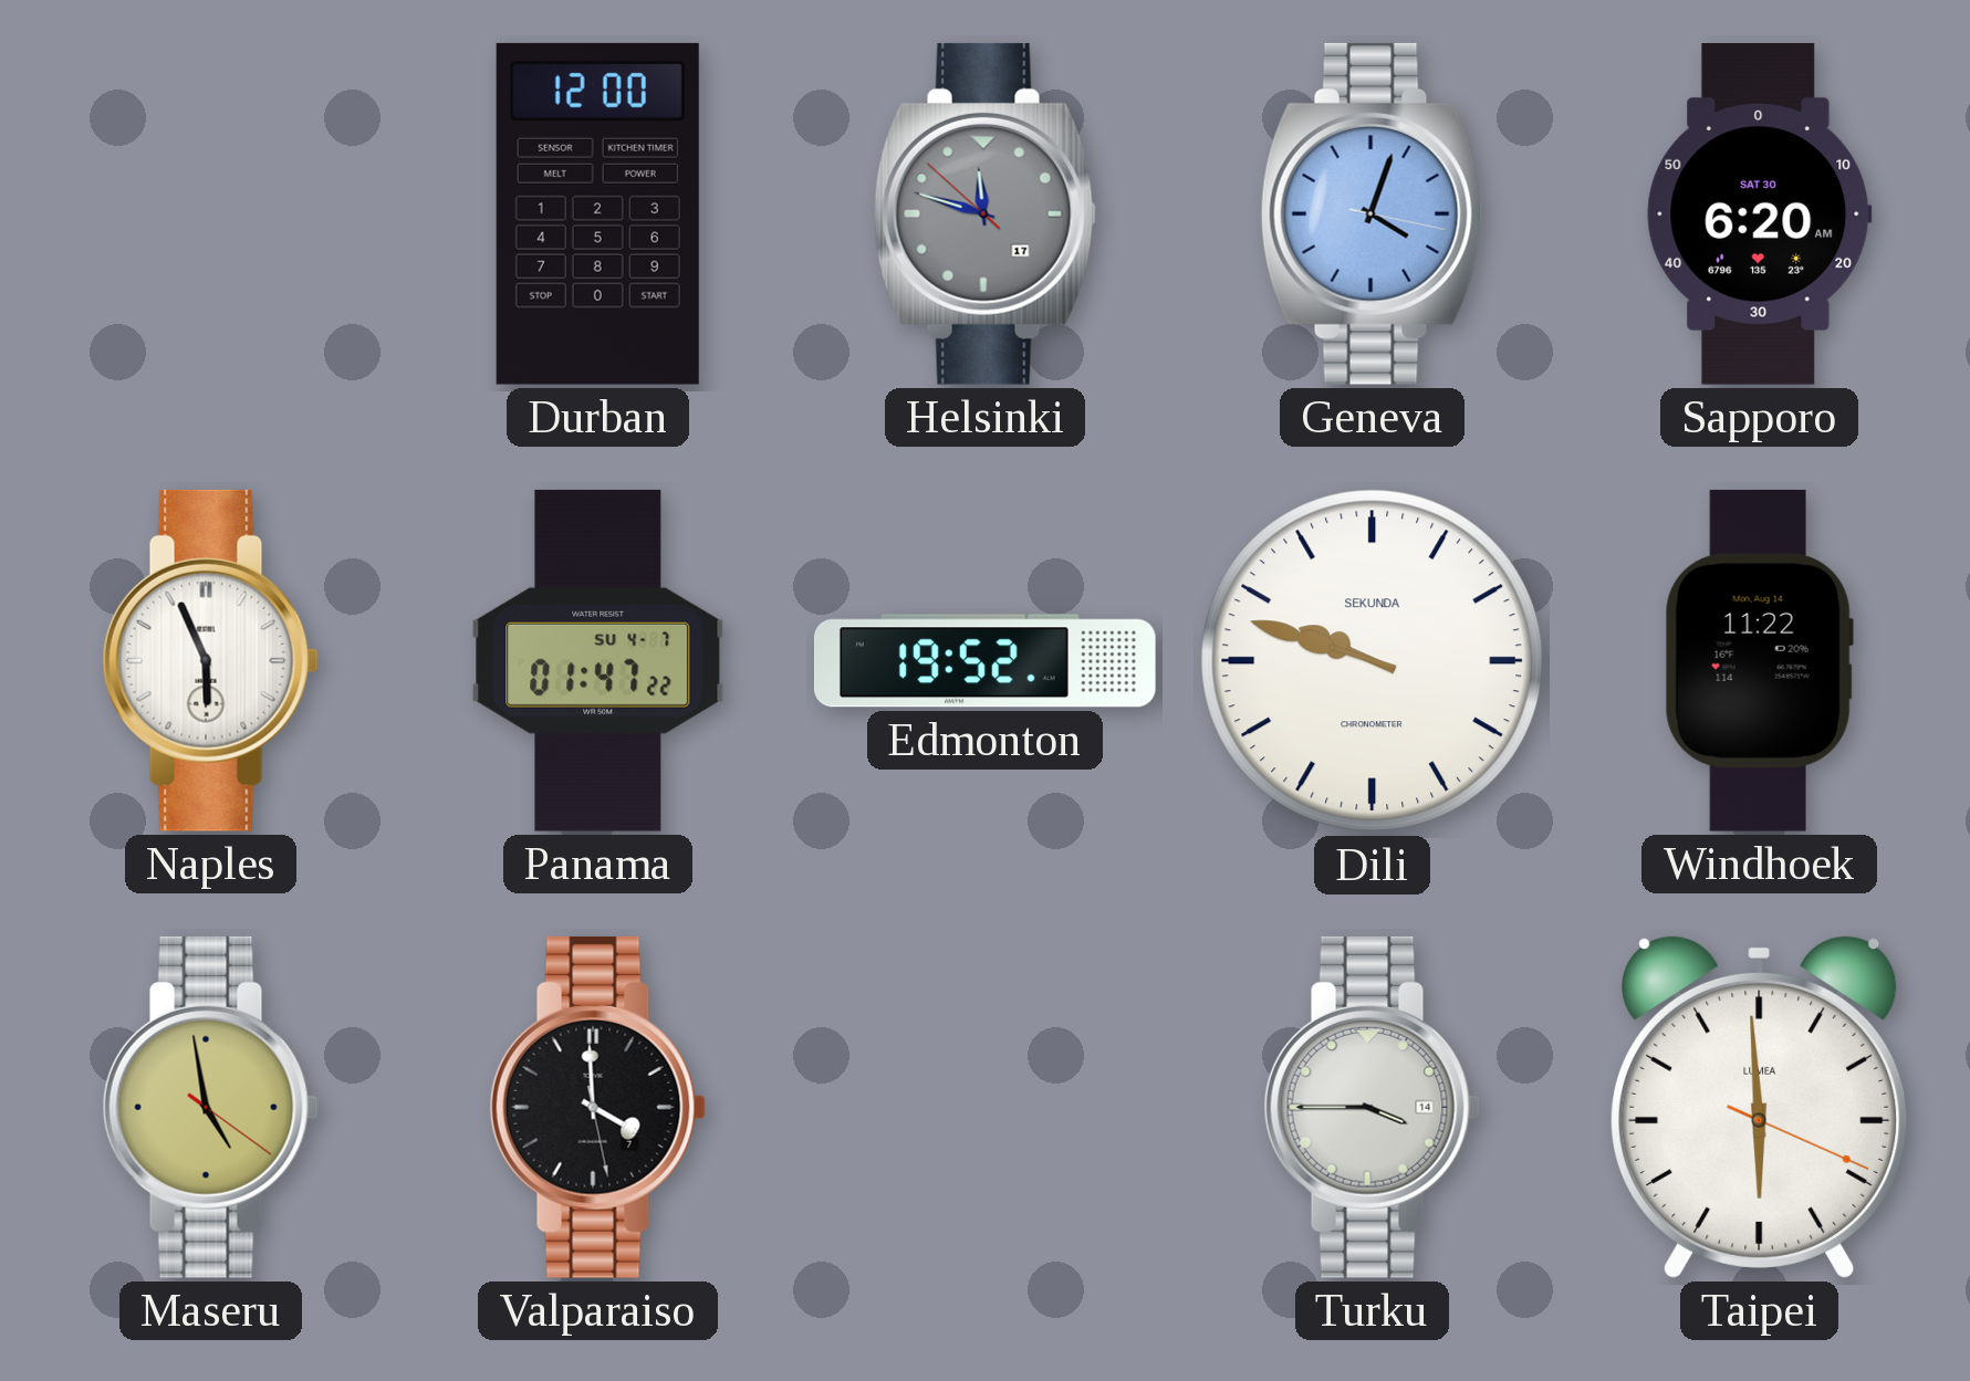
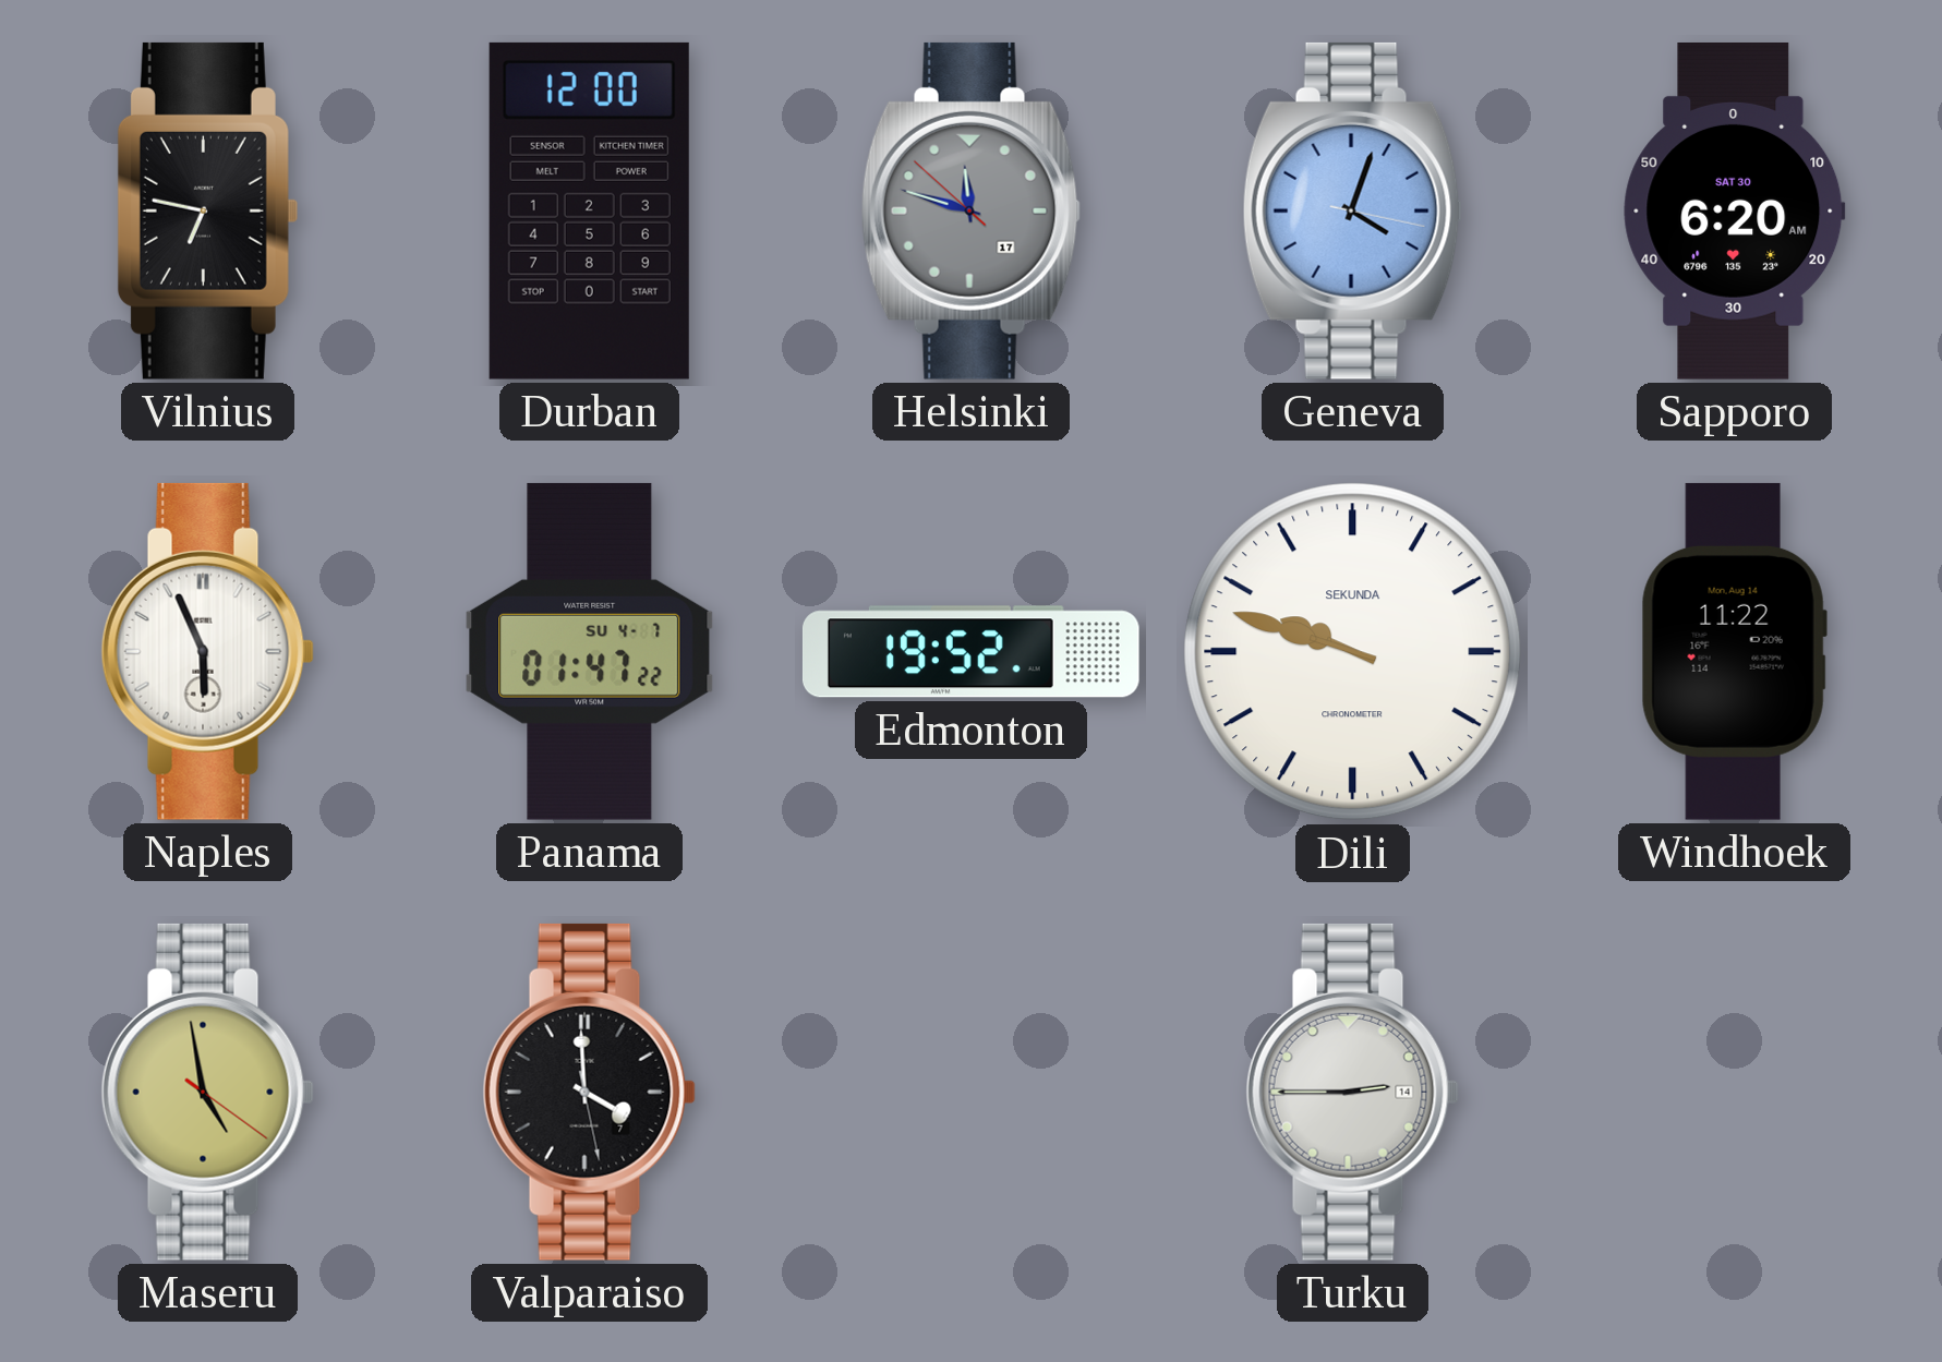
Vilnius: none -> 6:47
Turku: 3:45 -> 2:45
Taipei: 5:59 -> none
